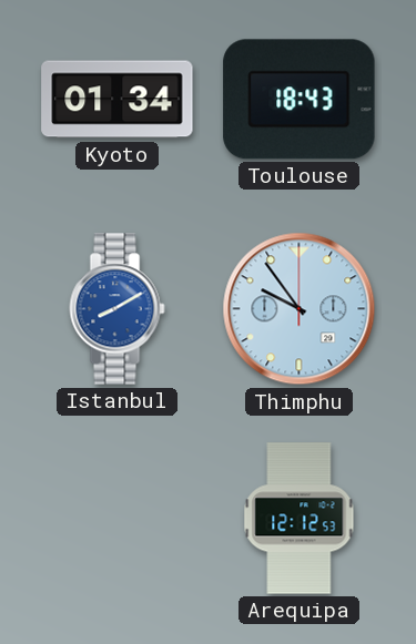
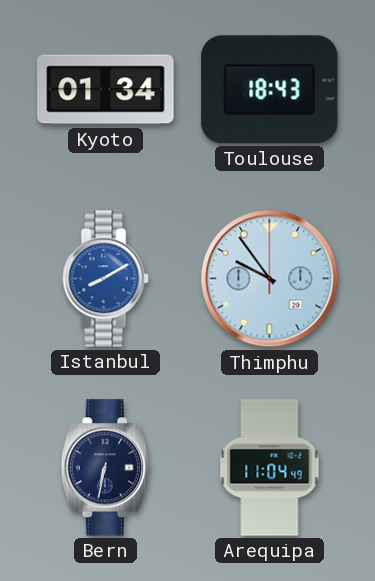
Bern: none -> 6:32
Arequipa: 12:12 -> 11:04
